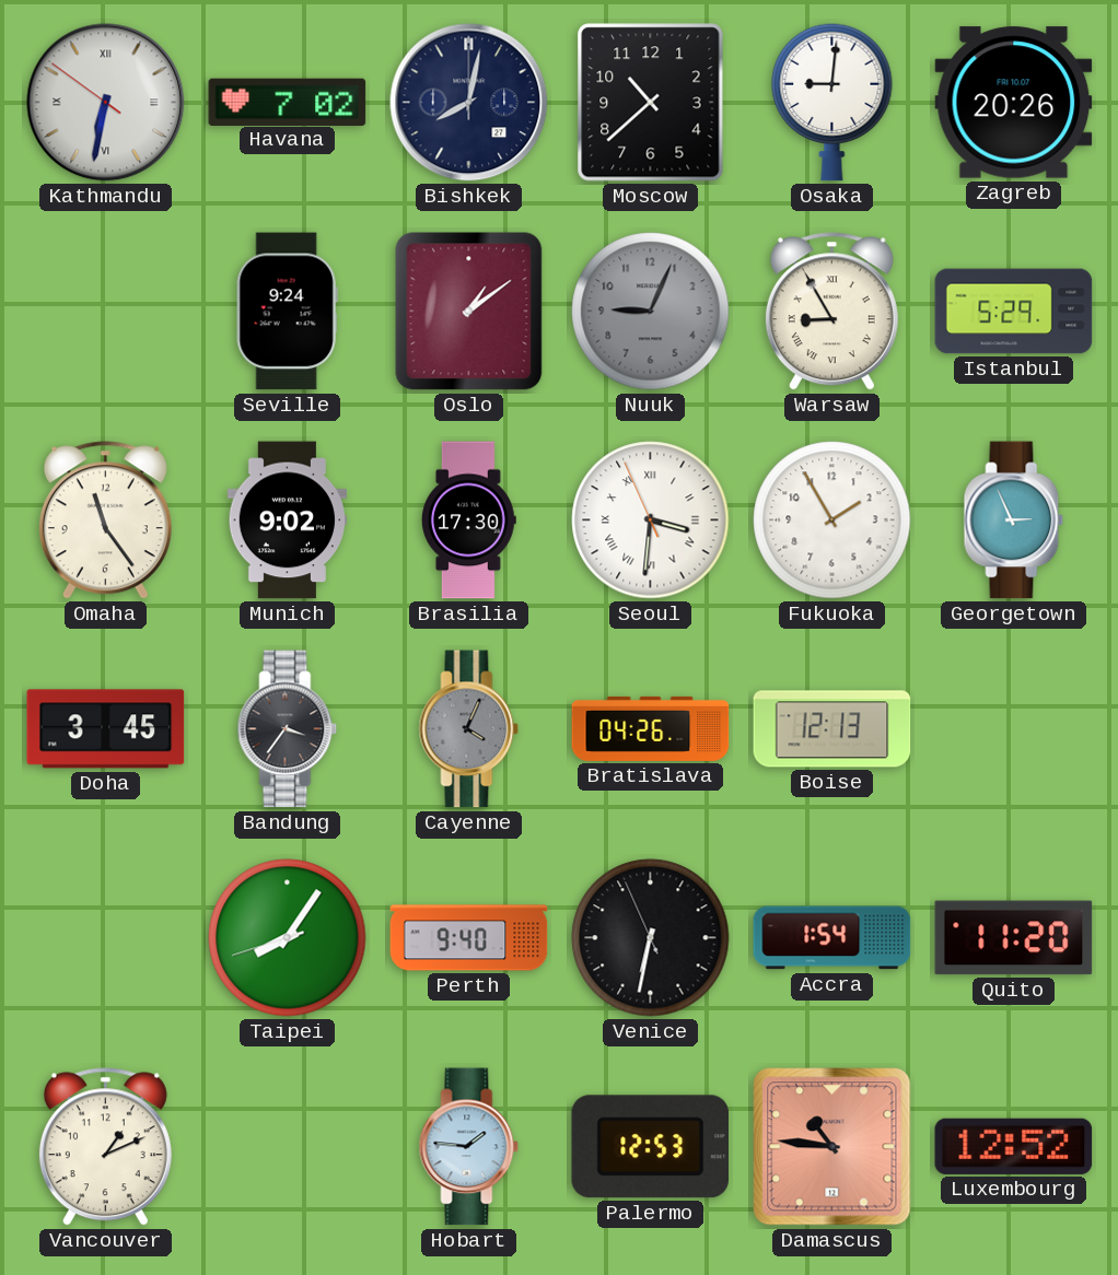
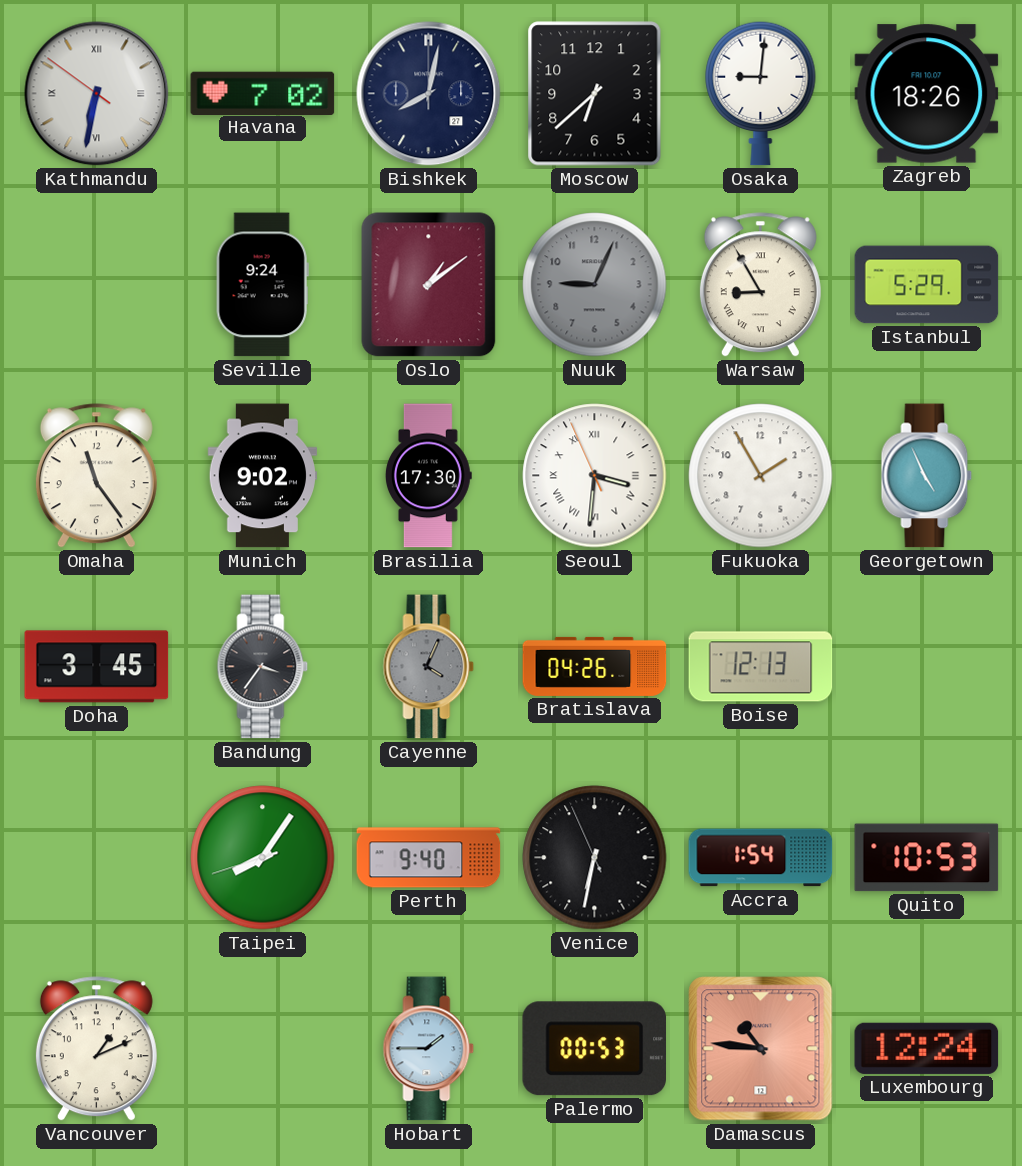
Moscow: 10:38 -> 6:38
Zagreb: 20:26 -> 18:26
Georgetown: 2:56 -> 4:56
Quito: 11:20 -> 10:53
Hobart: 1:46 -> 1:45
Palermo: 12:53 -> 00:53
Luxembourg: 12:52 -> 12:24
